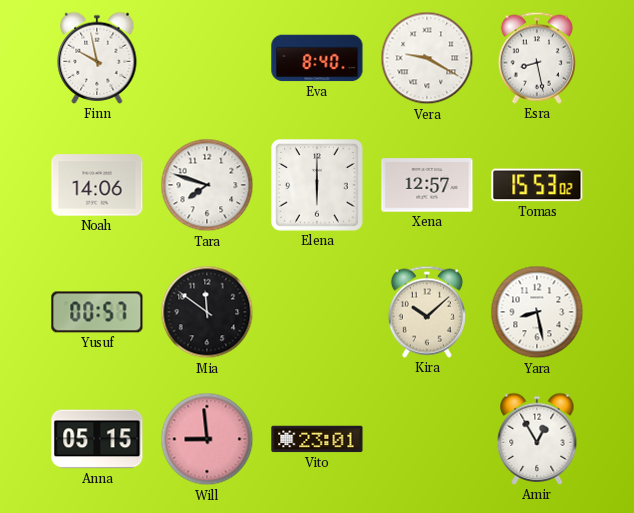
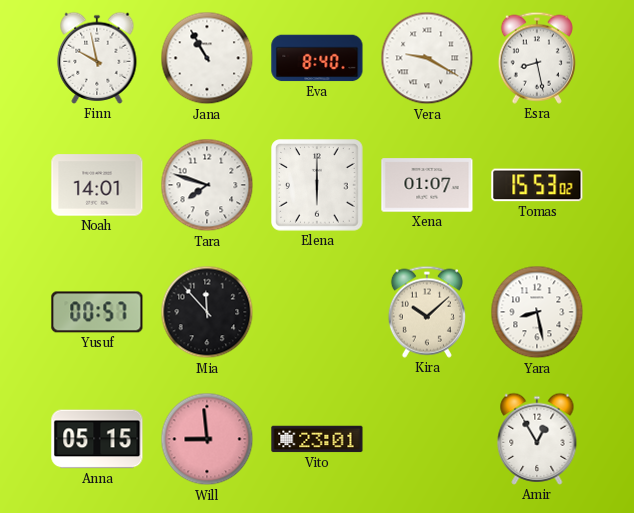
Jana: none -> 10:55
Noah: 14:06 -> 14:01
Xena: 12:57 -> 01:07
Mia: 11:51 -> 11:53
